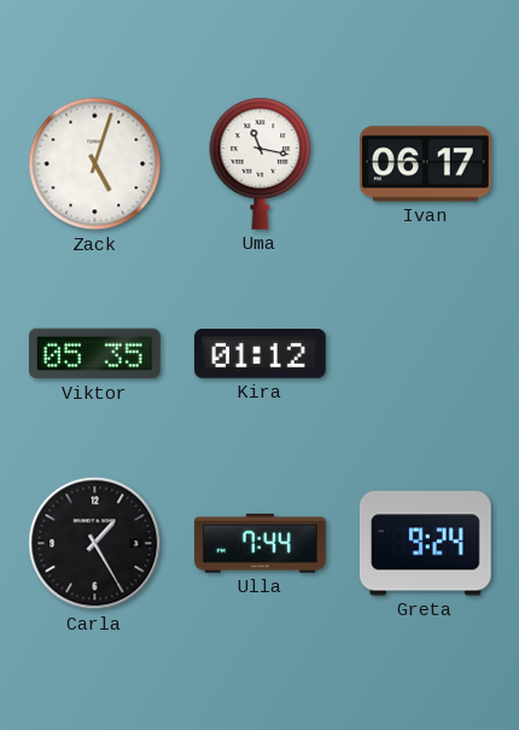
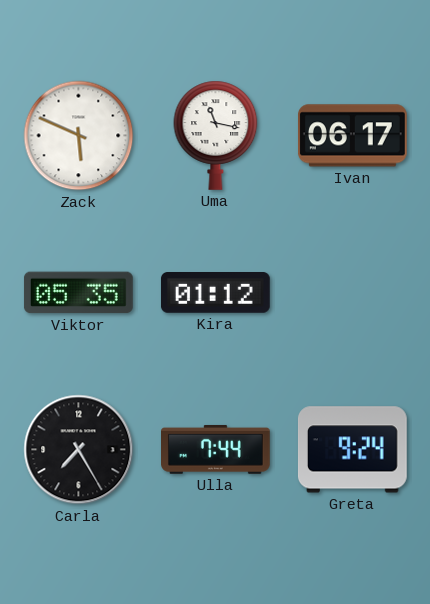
Zack: 5:03 -> 5:49
Carla: 1:25 -> 7:25
